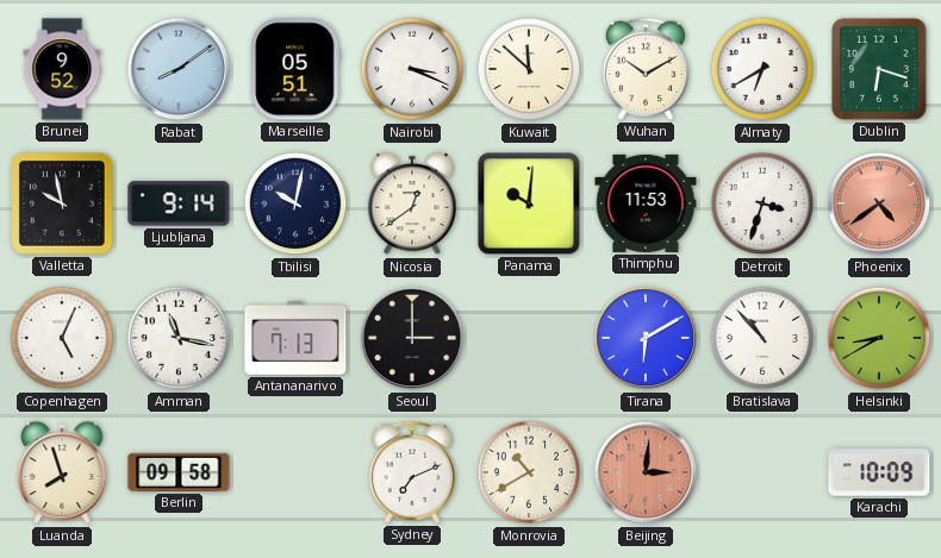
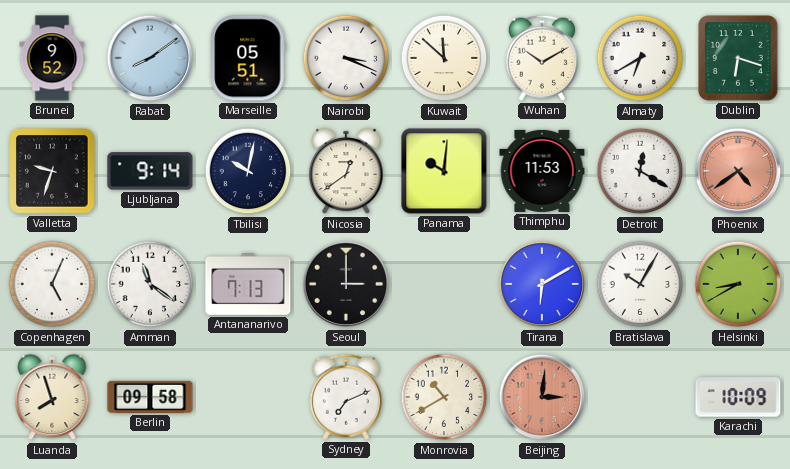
Valletta: 9:58 -> 9:33
Detroit: 3:33 -> 12:20
Amman: 11:17 -> 11:21
Bratislava: 10:53 -> 10:05
